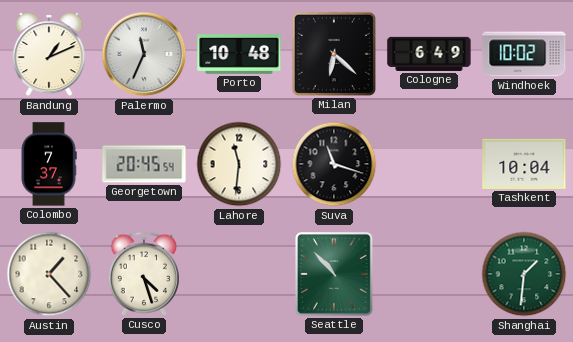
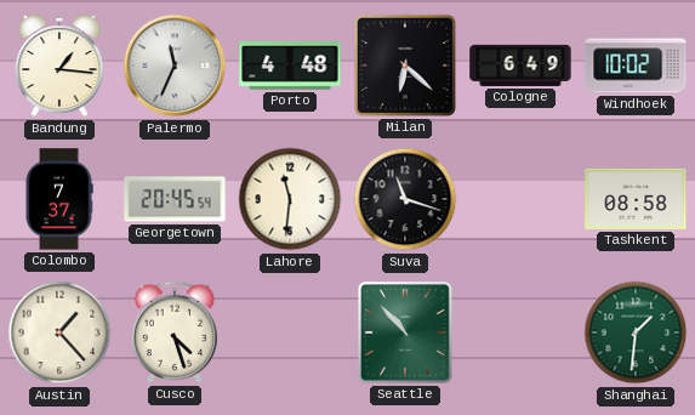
Bandung: 1:11 -> 1:16
Porto: 10:48 -> 4:48
Tashkent: 10:04 -> 08:58
